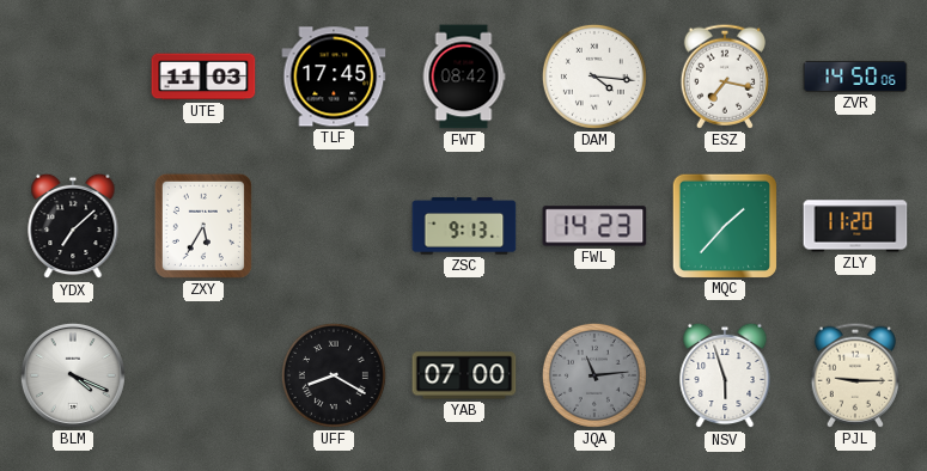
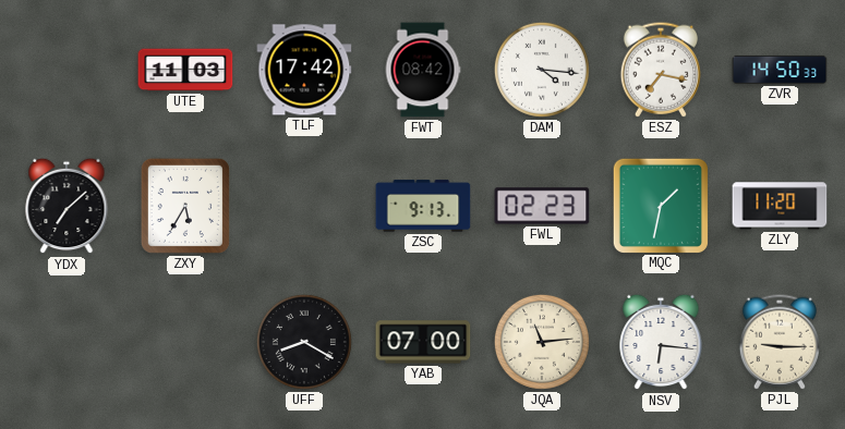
TLF: 17:45 -> 17:42
ZVR: 14:50:06 -> 14:50:33
FWL: 14:23 -> 02:23
MQC: 1:37 -> 1:32
BLM: 4:19 -> none
JQA dial: grey -> cream
NSV: 5:57 -> 6:16
